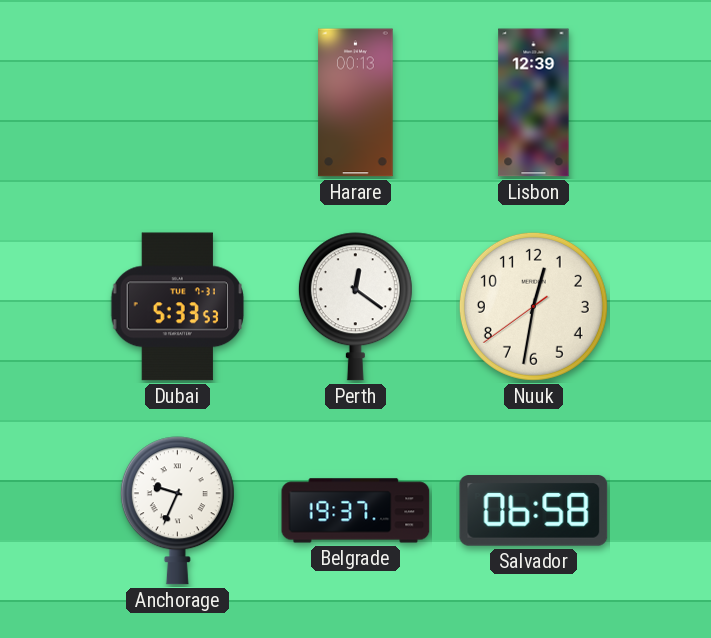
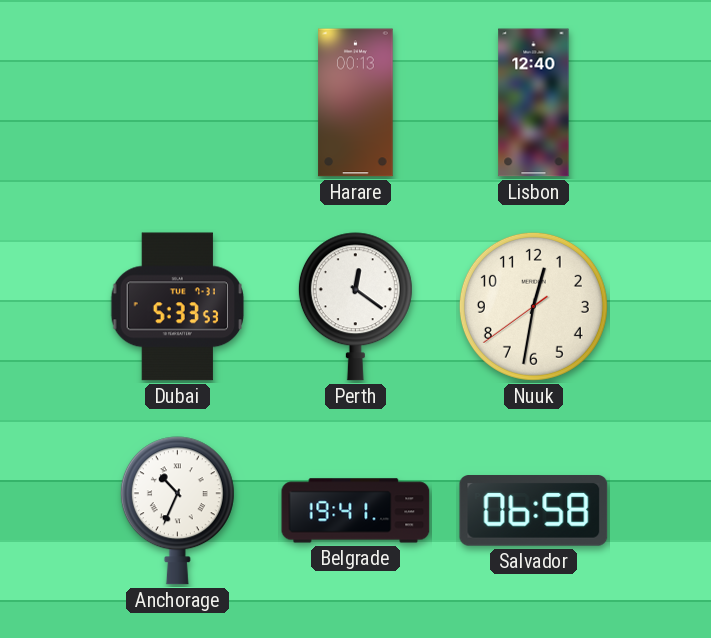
Lisbon: 12:39 -> 12:40
Anchorage: 9:34 -> 10:34
Belgrade: 19:37 -> 19:41
